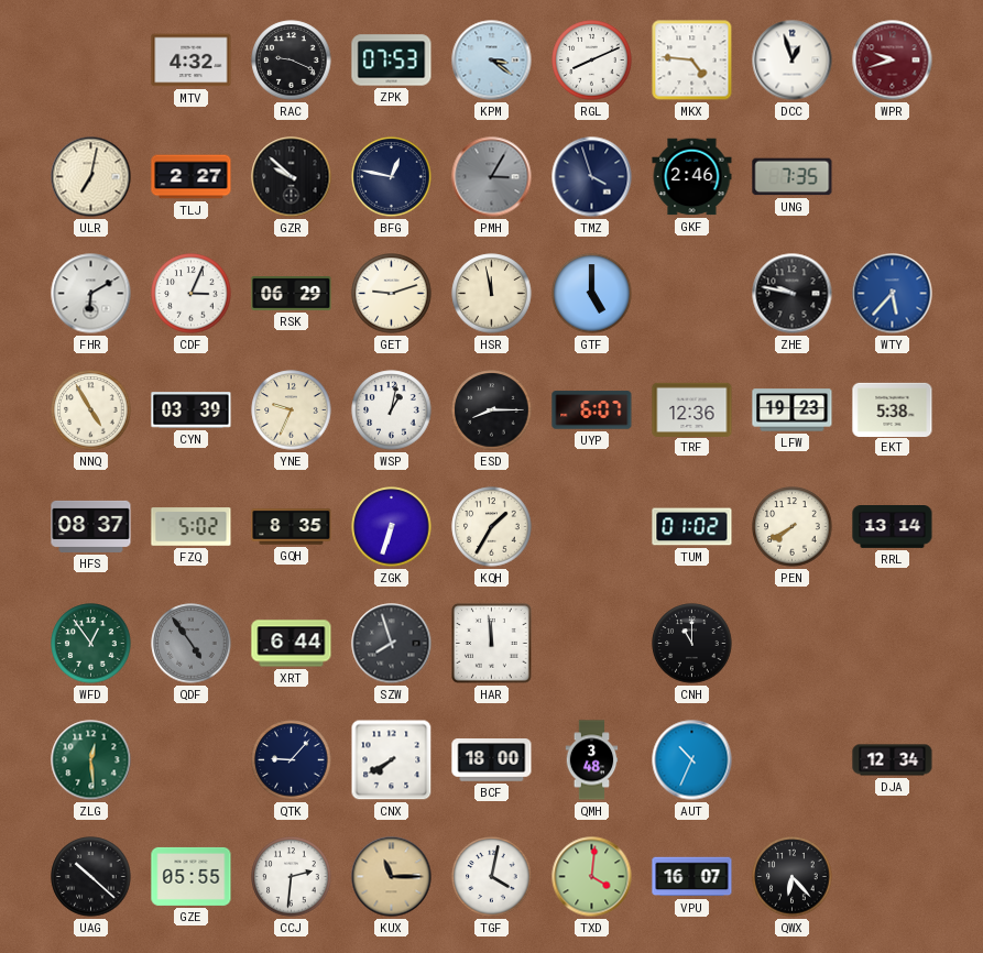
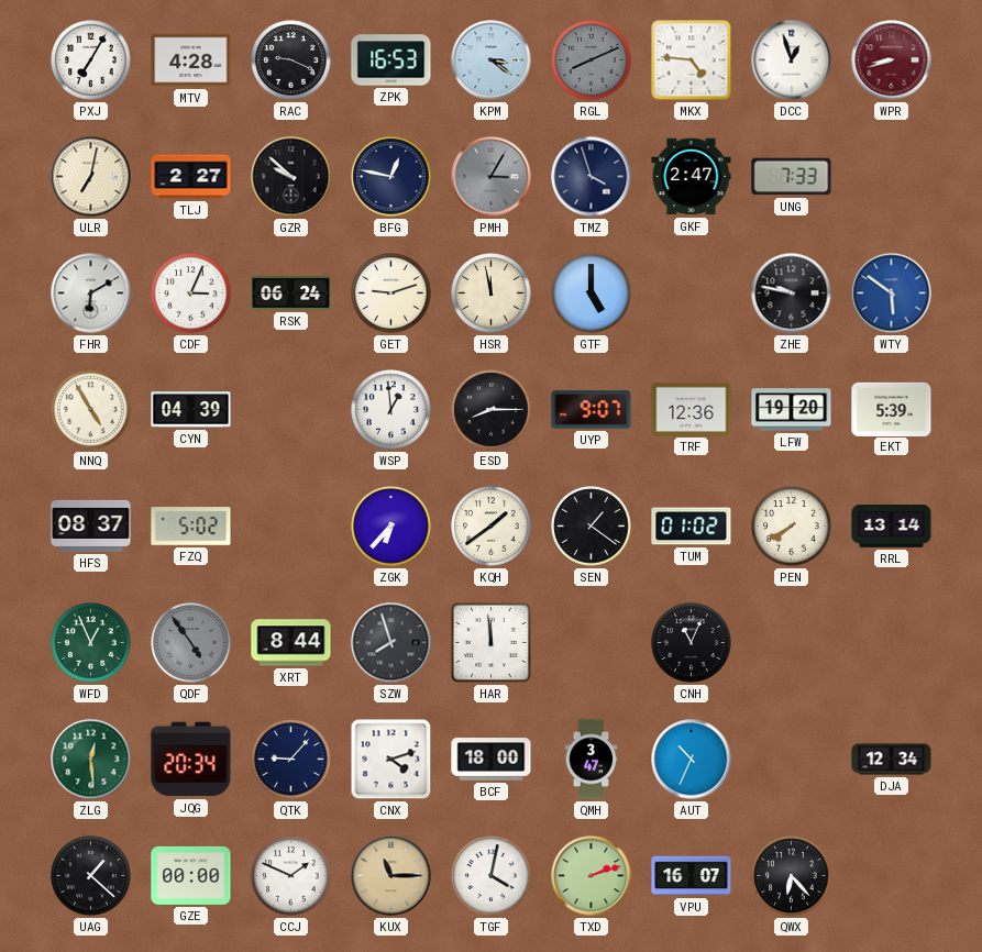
PXJ: none -> 7:05
MTV: 4:32 -> 4:28
ZPK: 07:53 -> 16:53
RGL dial: white -> grey
WPR: 9:42 -> 8:42
GKF: 2:46 -> 2:47
UNG: 7:35 -> 7:33
RSK: 06:29 -> 06:24
WTY: 5:37 -> 5:51
CYN: 03:39 -> 04:39
YNE: 9:34 -> none
WSP: 1:02 -> 12:59
UYP: 6:07 -> 9:07
LFW: 19:23 -> 19:20
EKT: 5:38 -> 5:39
GQH: 8:35 -> none
ZGK: 6:33 -> 6:37
KQH: 1:35 -> 1:39
SEN: none -> 1:21
WFD: 12:54 -> 12:56
XRT: 6:44 -> 8:44
CNH: 11:00 -> 11:04
JQG: none -> 20:34
CNX: 7:40 -> 4:12
QMH: 3:48 -> 3:47
UAG: 10:22 -> 1:22
GZE: 05:55 -> 00:00
CCJ: 2:31 -> 1:49
TXD: 4:01 -> 2:12
